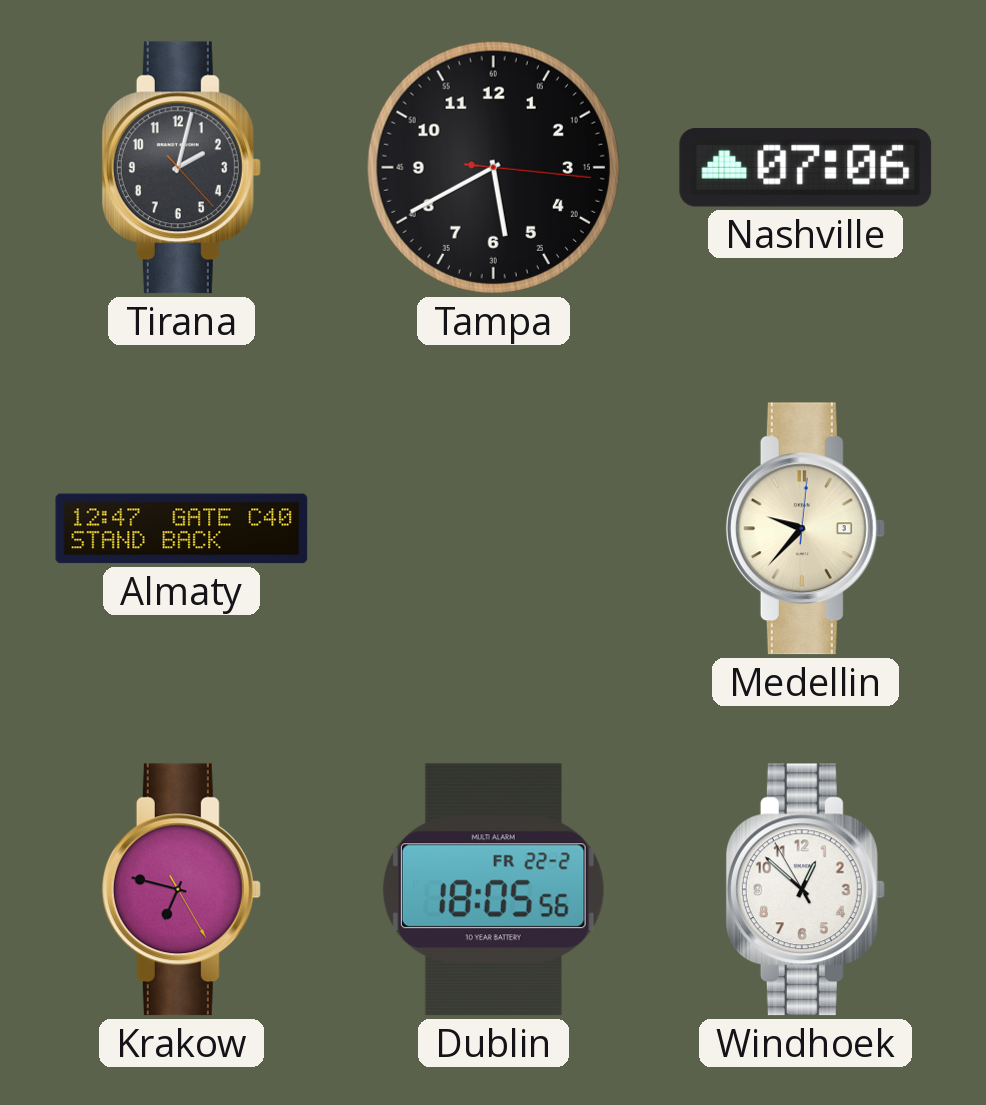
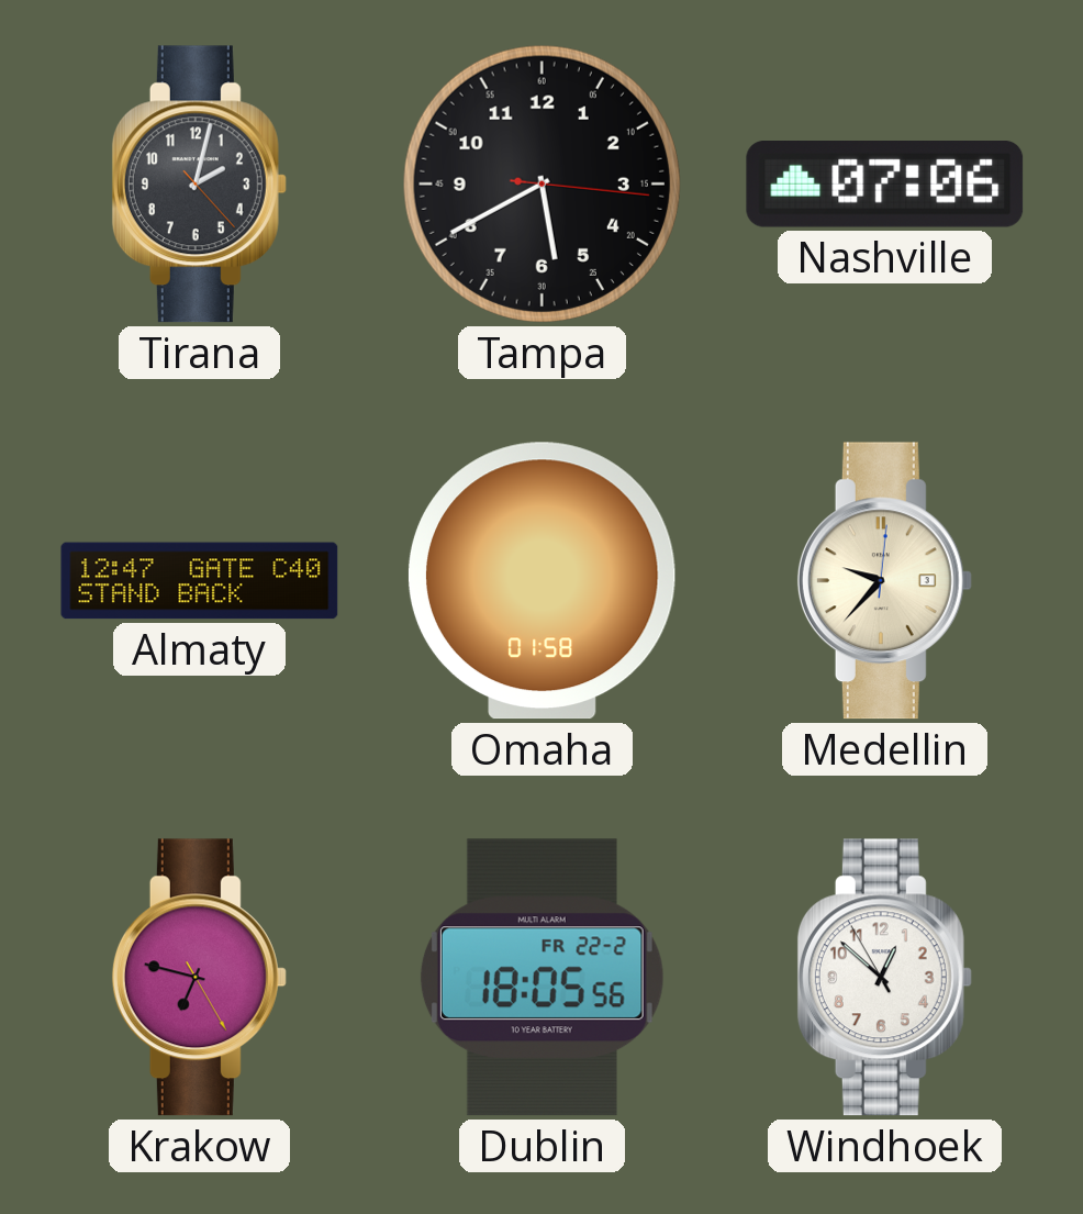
Omaha: none -> 01:58
